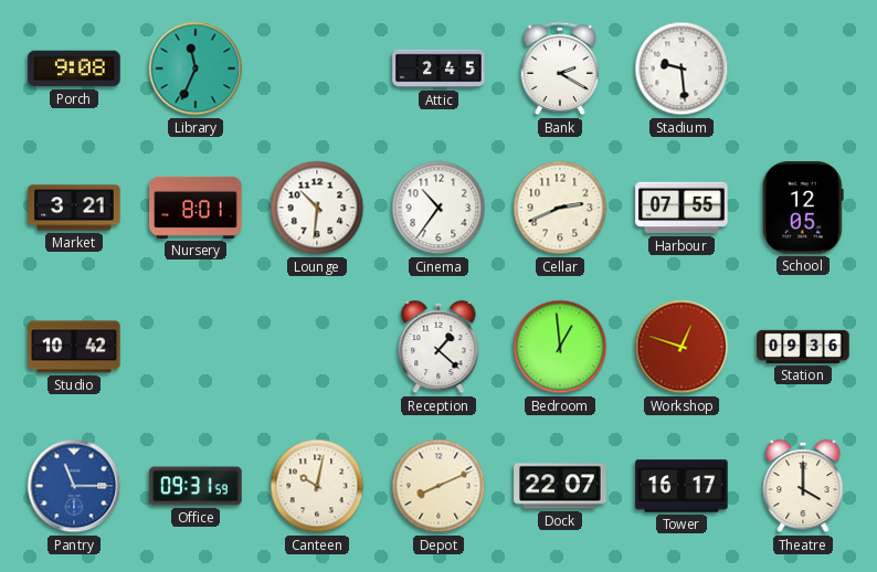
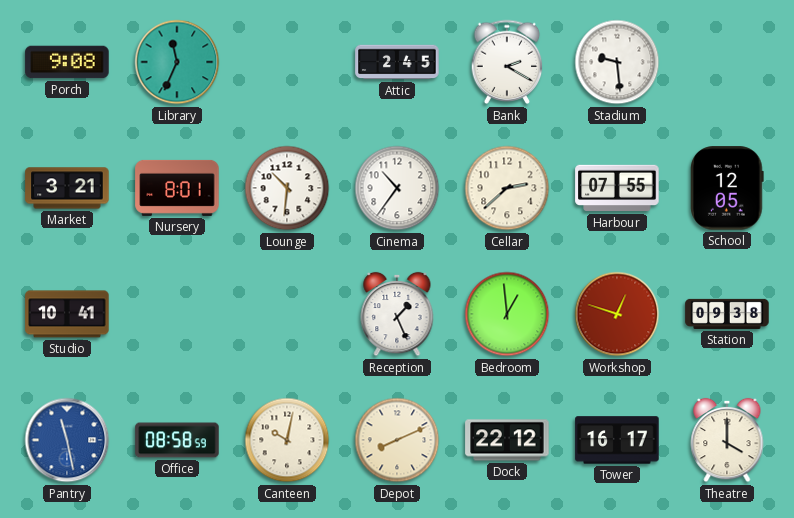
Cellar: 2:41 -> 2:38
Studio: 10:42 -> 10:41
Reception: 1:22 -> 1:26
Station: 09:36 -> 09:38
Pantry: 11:15 -> 11:28
Office: 09:31 -> 08:58
Dock: 22:07 -> 22:12
